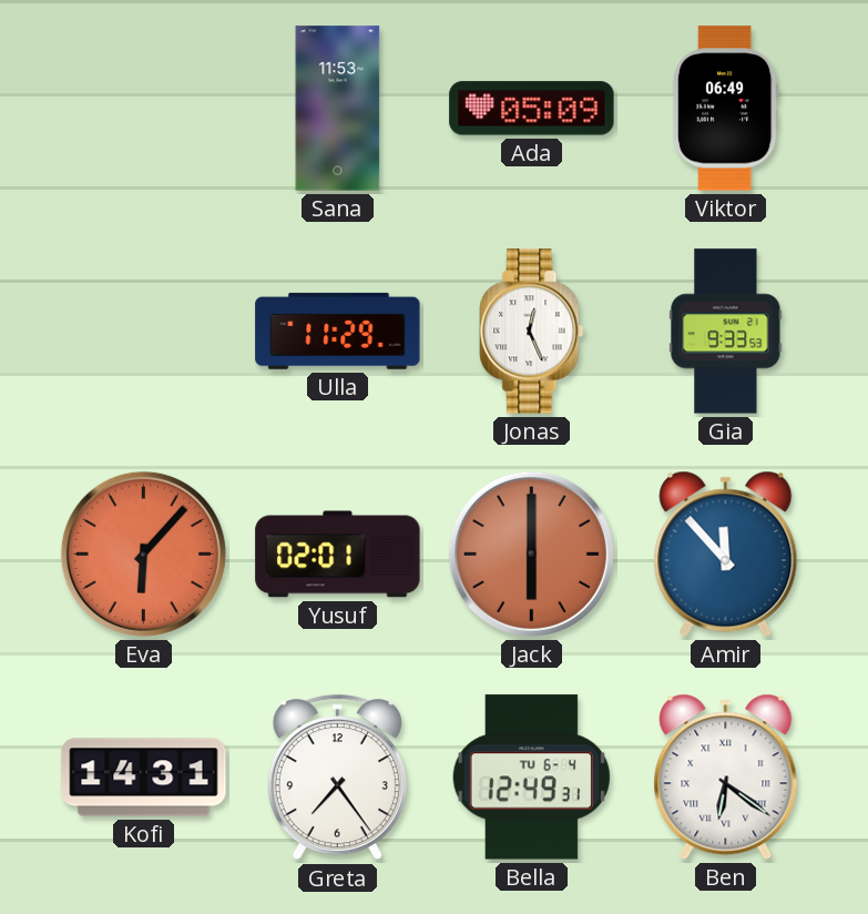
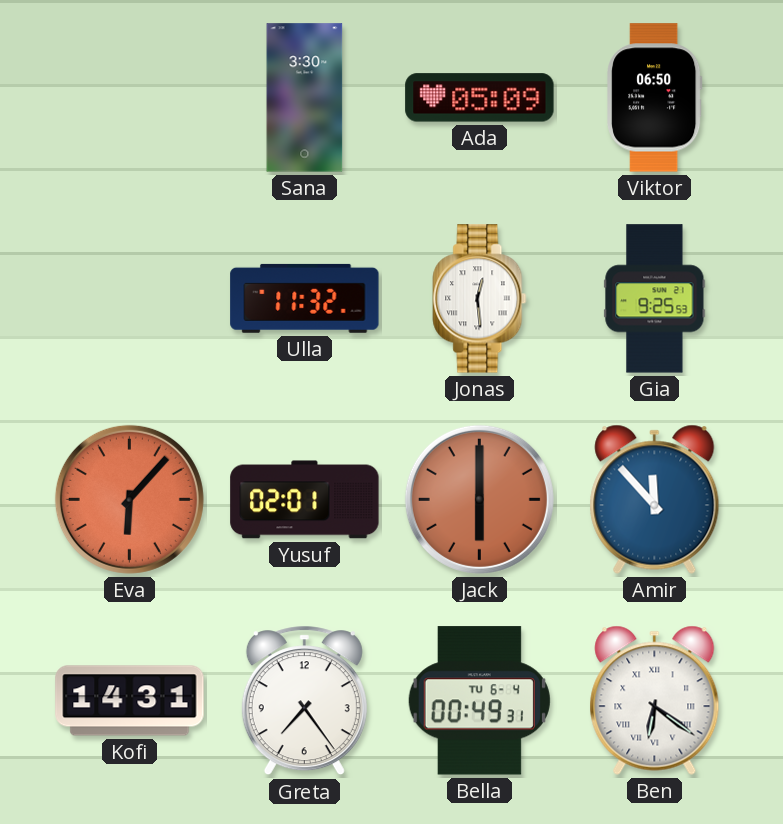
Sana: 11:53 -> 3:30
Viktor: 06:49 -> 06:50
Ulla: 11:29 -> 11:32
Jonas: 12:26 -> 12:29
Gia: 9:33 -> 9:25
Bella: 12:49 -> 00:49
